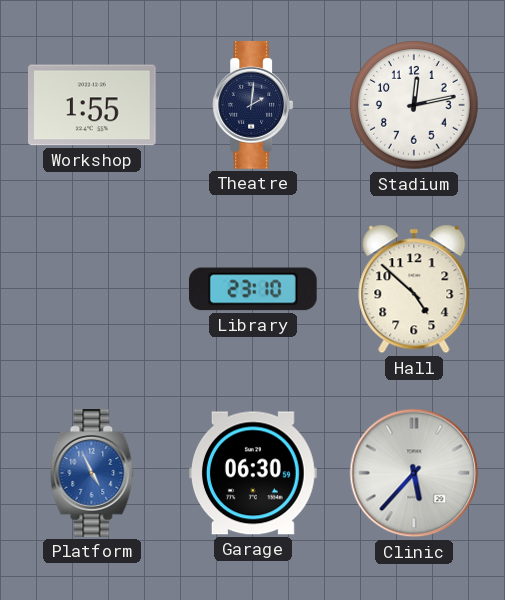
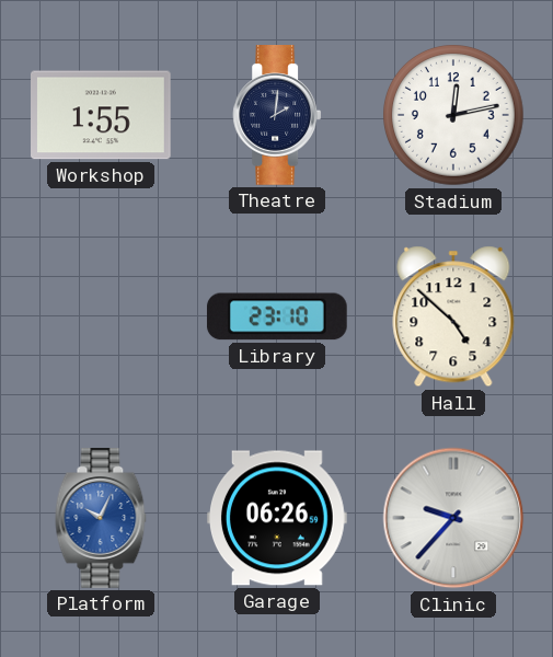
Platform: 4:56 -> 10:04
Garage: 06:30 -> 06:26
Clinic: 5:37 -> 9:37
